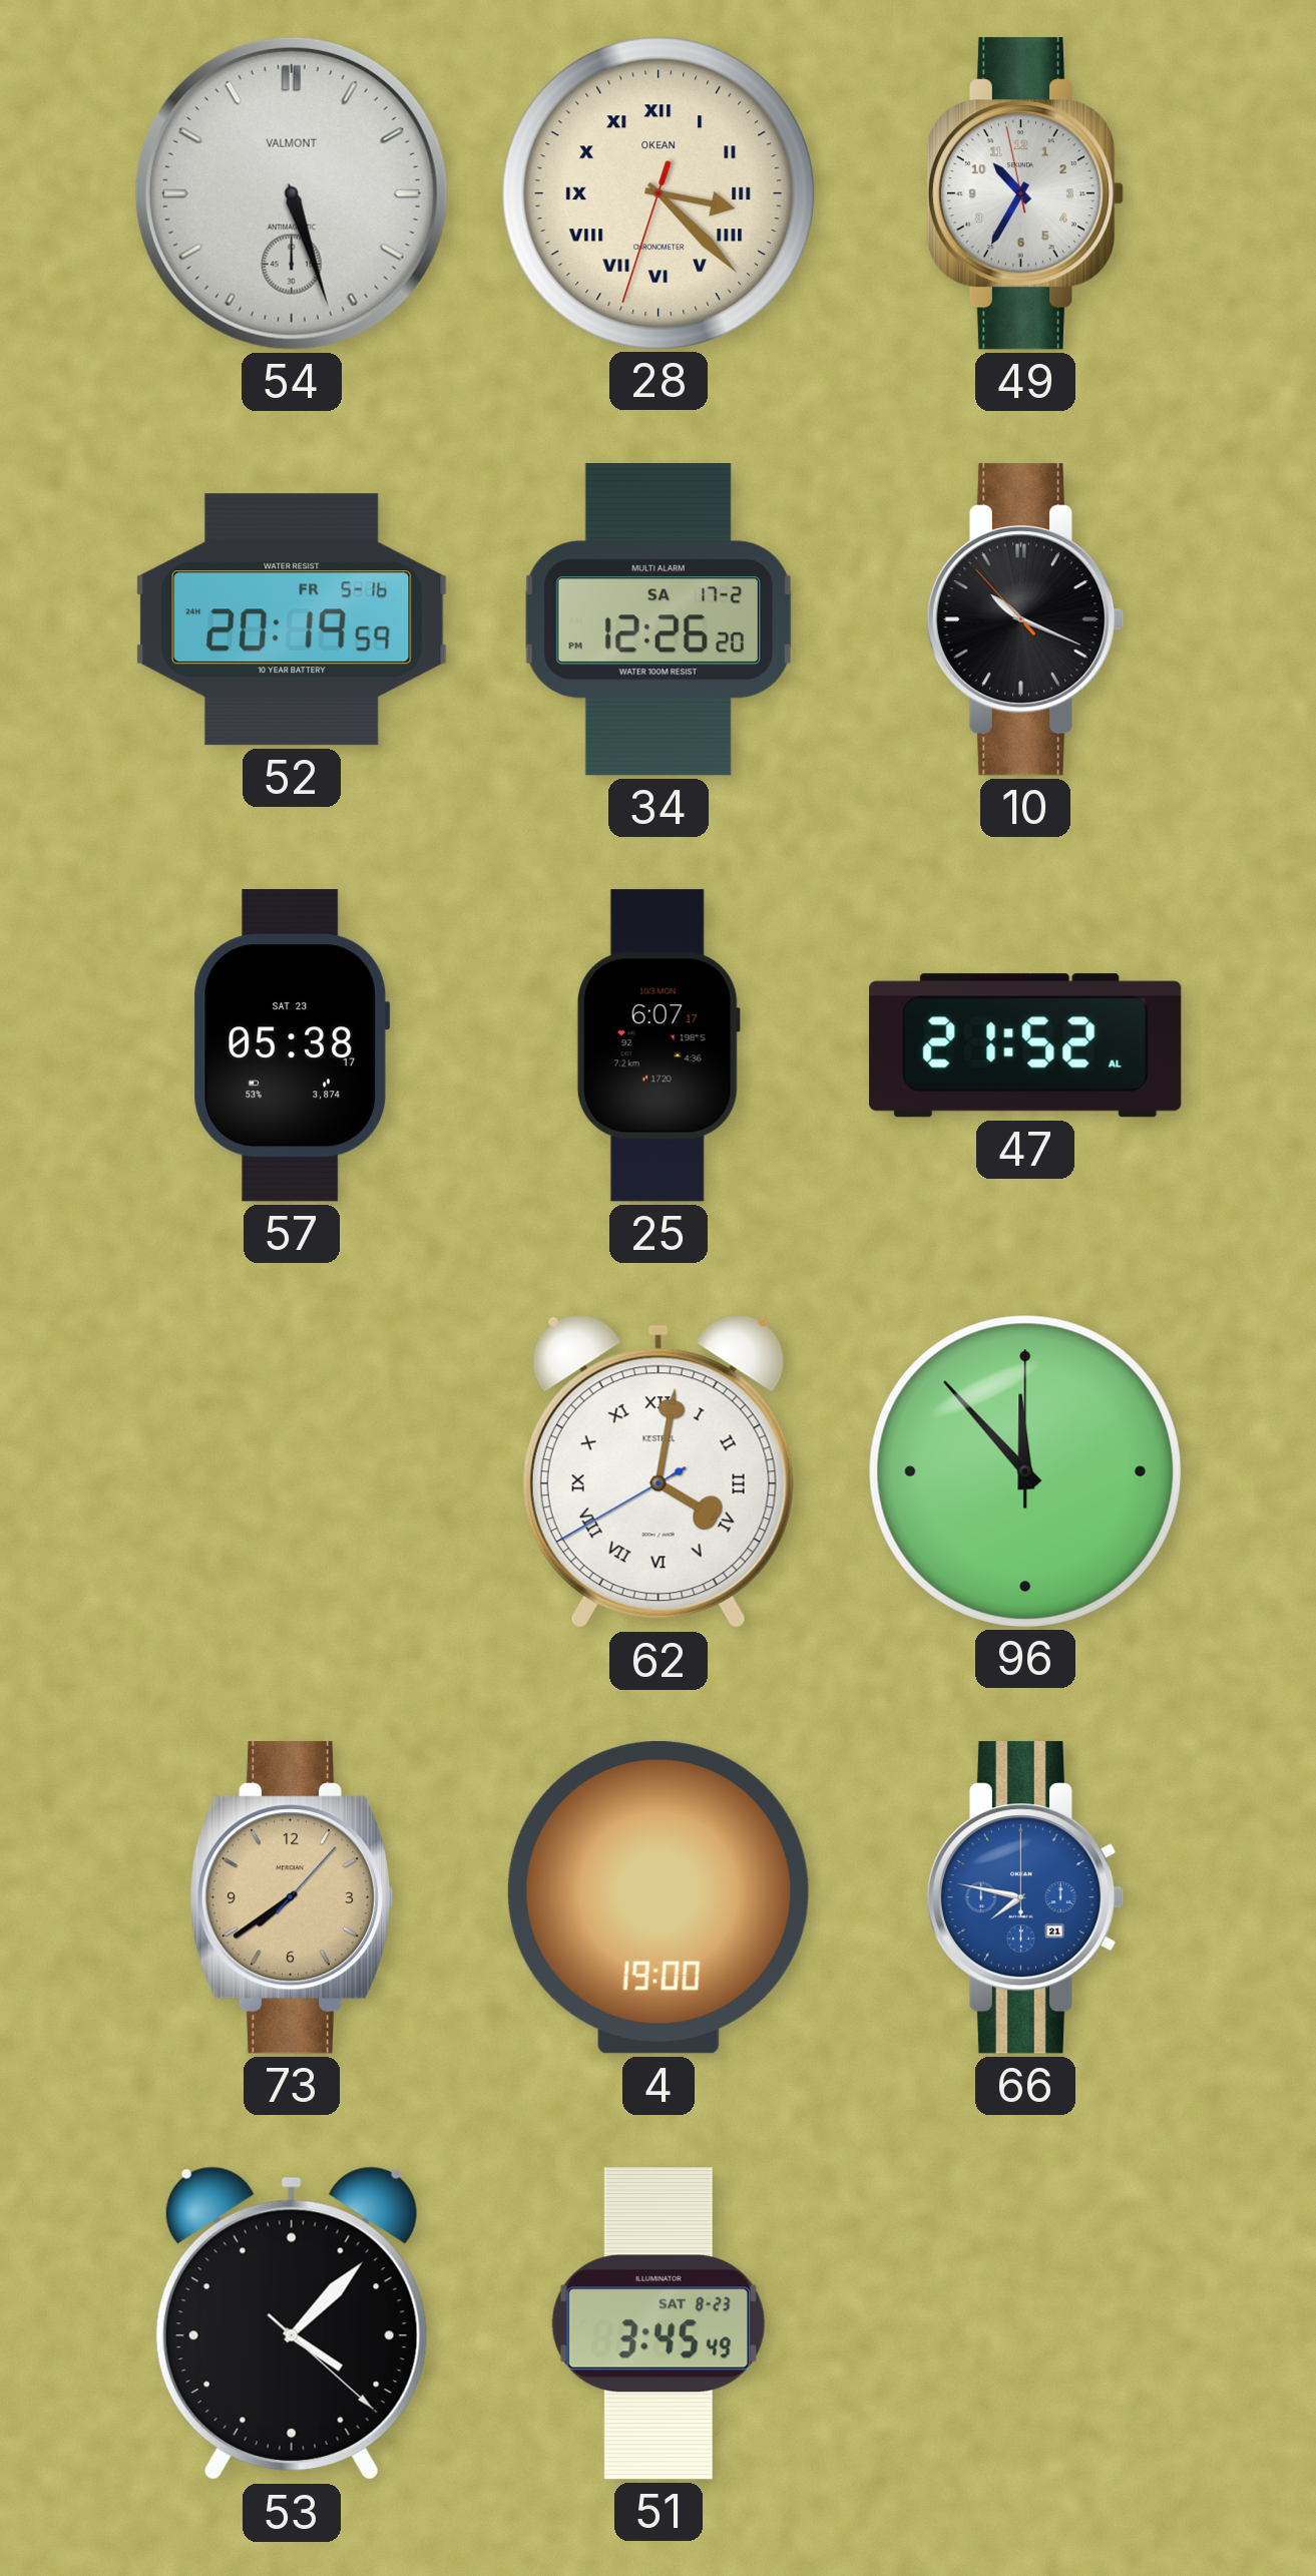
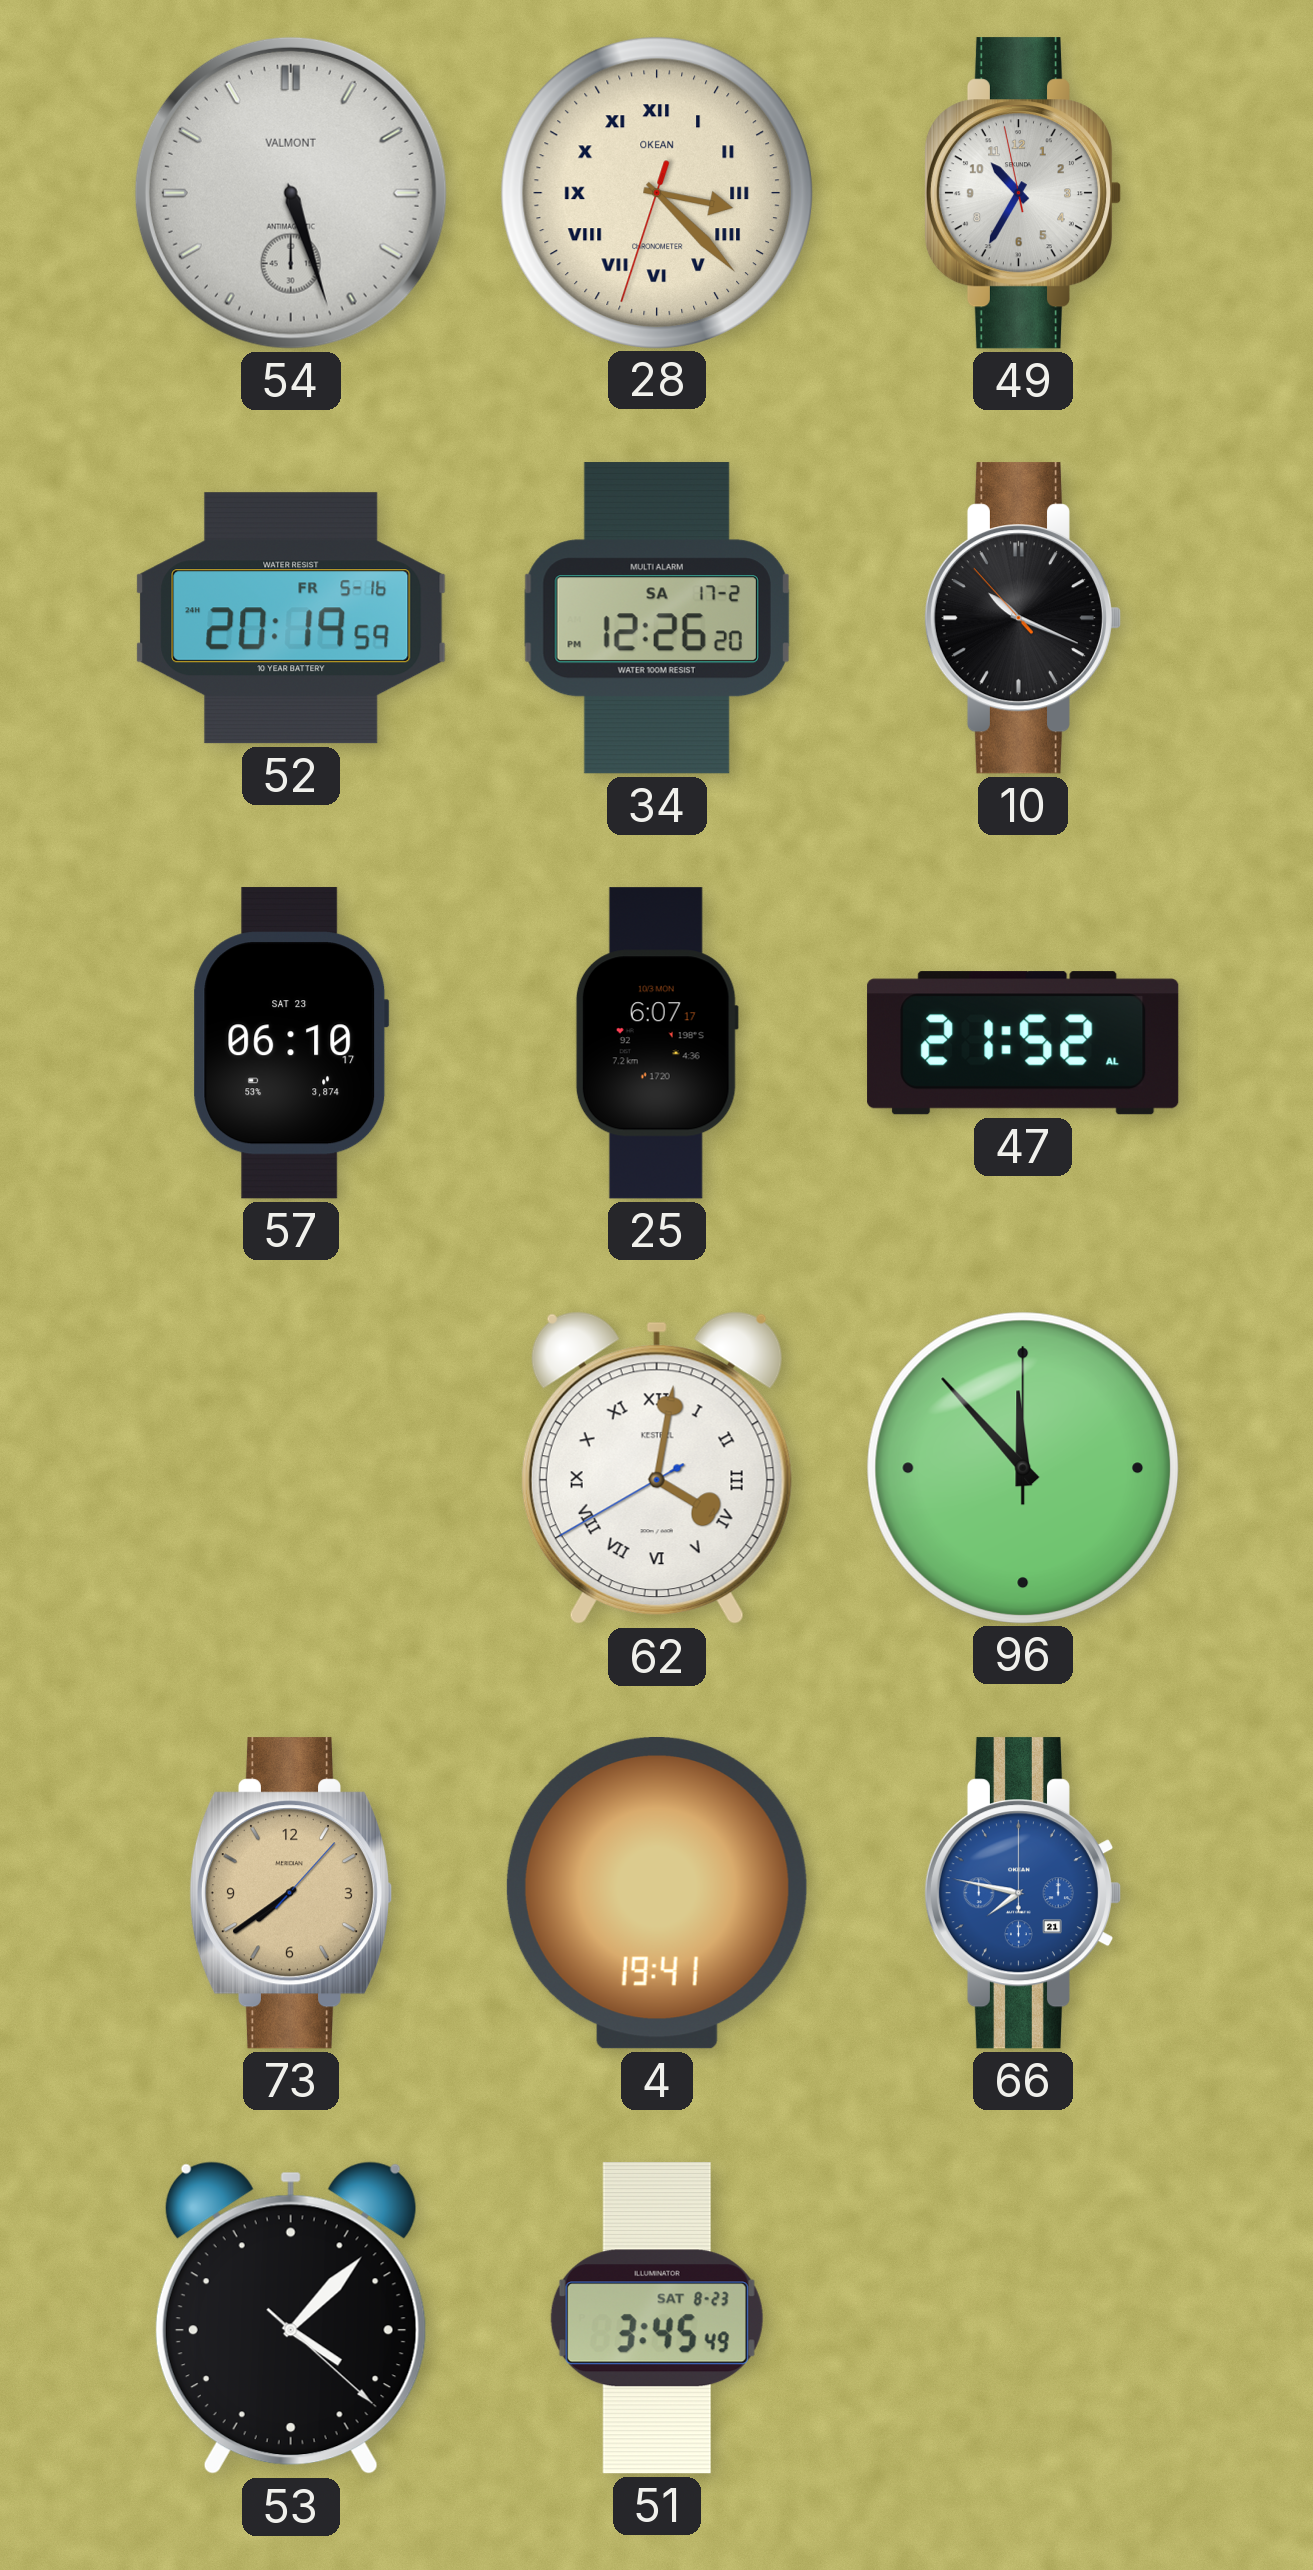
57: 05:38 -> 06:10
4: 19:00 -> 19:41
